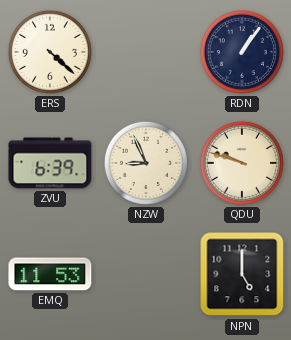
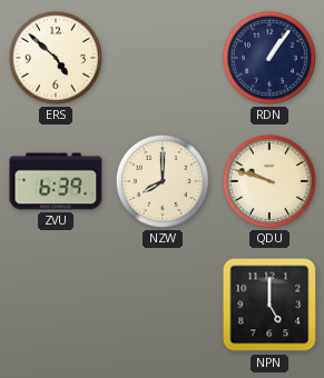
ERS: 4:22 -> 4:52
NZW: 8:56 -> 8:00
EMQ: 11:53 -> none
